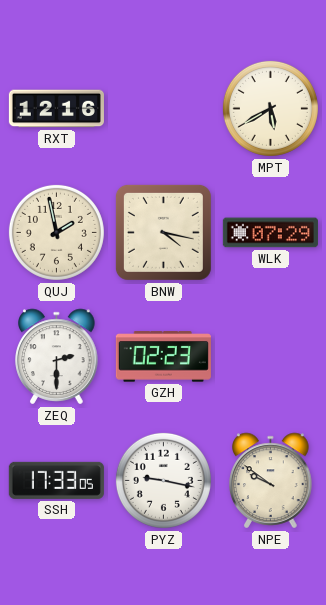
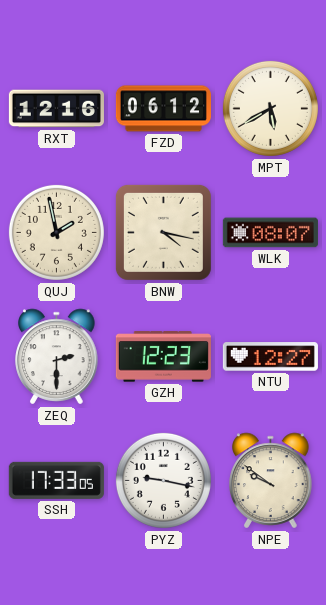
FZD: none -> 06:12
WLK: 07:29 -> 08:07
GZH: 02:23 -> 12:23
NTU: none -> 12:27
